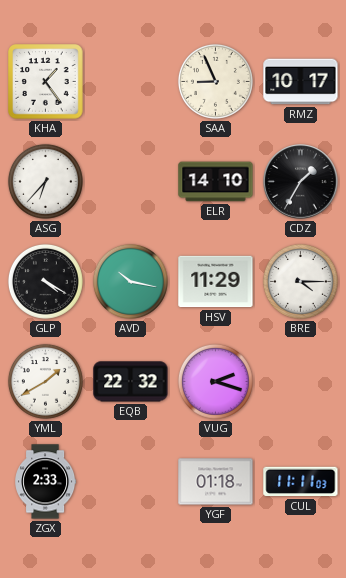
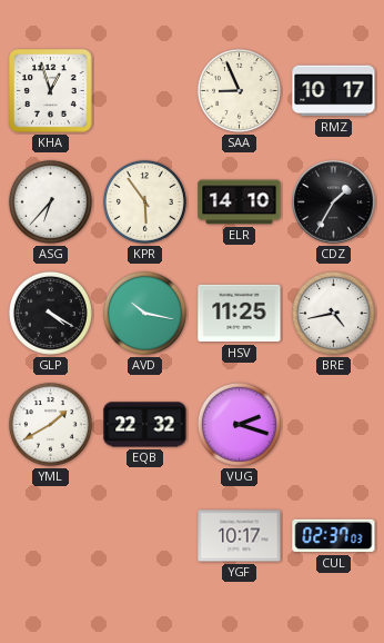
KHA: 1:24 -> 12:57
KPR: none -> 5:54
HSV: 11:29 -> 11:25
BRE: 4:15 -> 4:43
ZGX: 2:33 -> none
YGF: 01:18 -> 10:17
CUL: 11:11 -> 02:37
